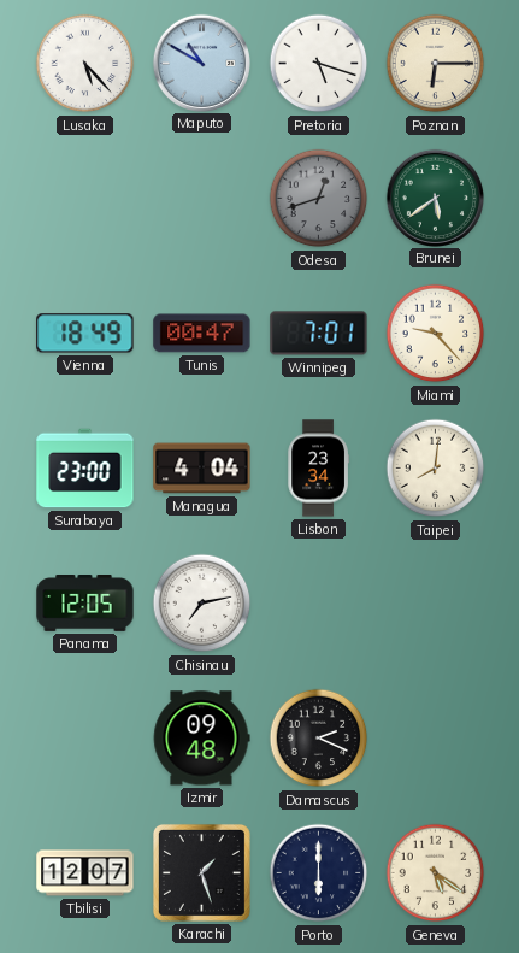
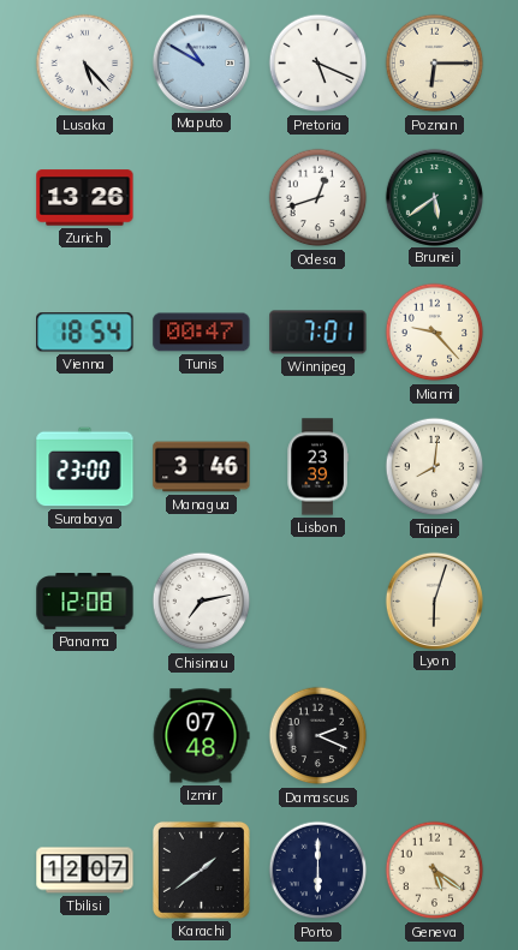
Pretoria: 5:18 -> 5:19
Zurich: none -> 13:26
Odesa dial: grey -> white
Vienna: 18:49 -> 18:54
Managua: 4:04 -> 3:46
Lisbon: 23:34 -> 23:39
Panama: 12:05 -> 12:08
Lyon: none -> 6:03
Izmir: 09:48 -> 07:48
Karachi: 1:27 -> 1:39
